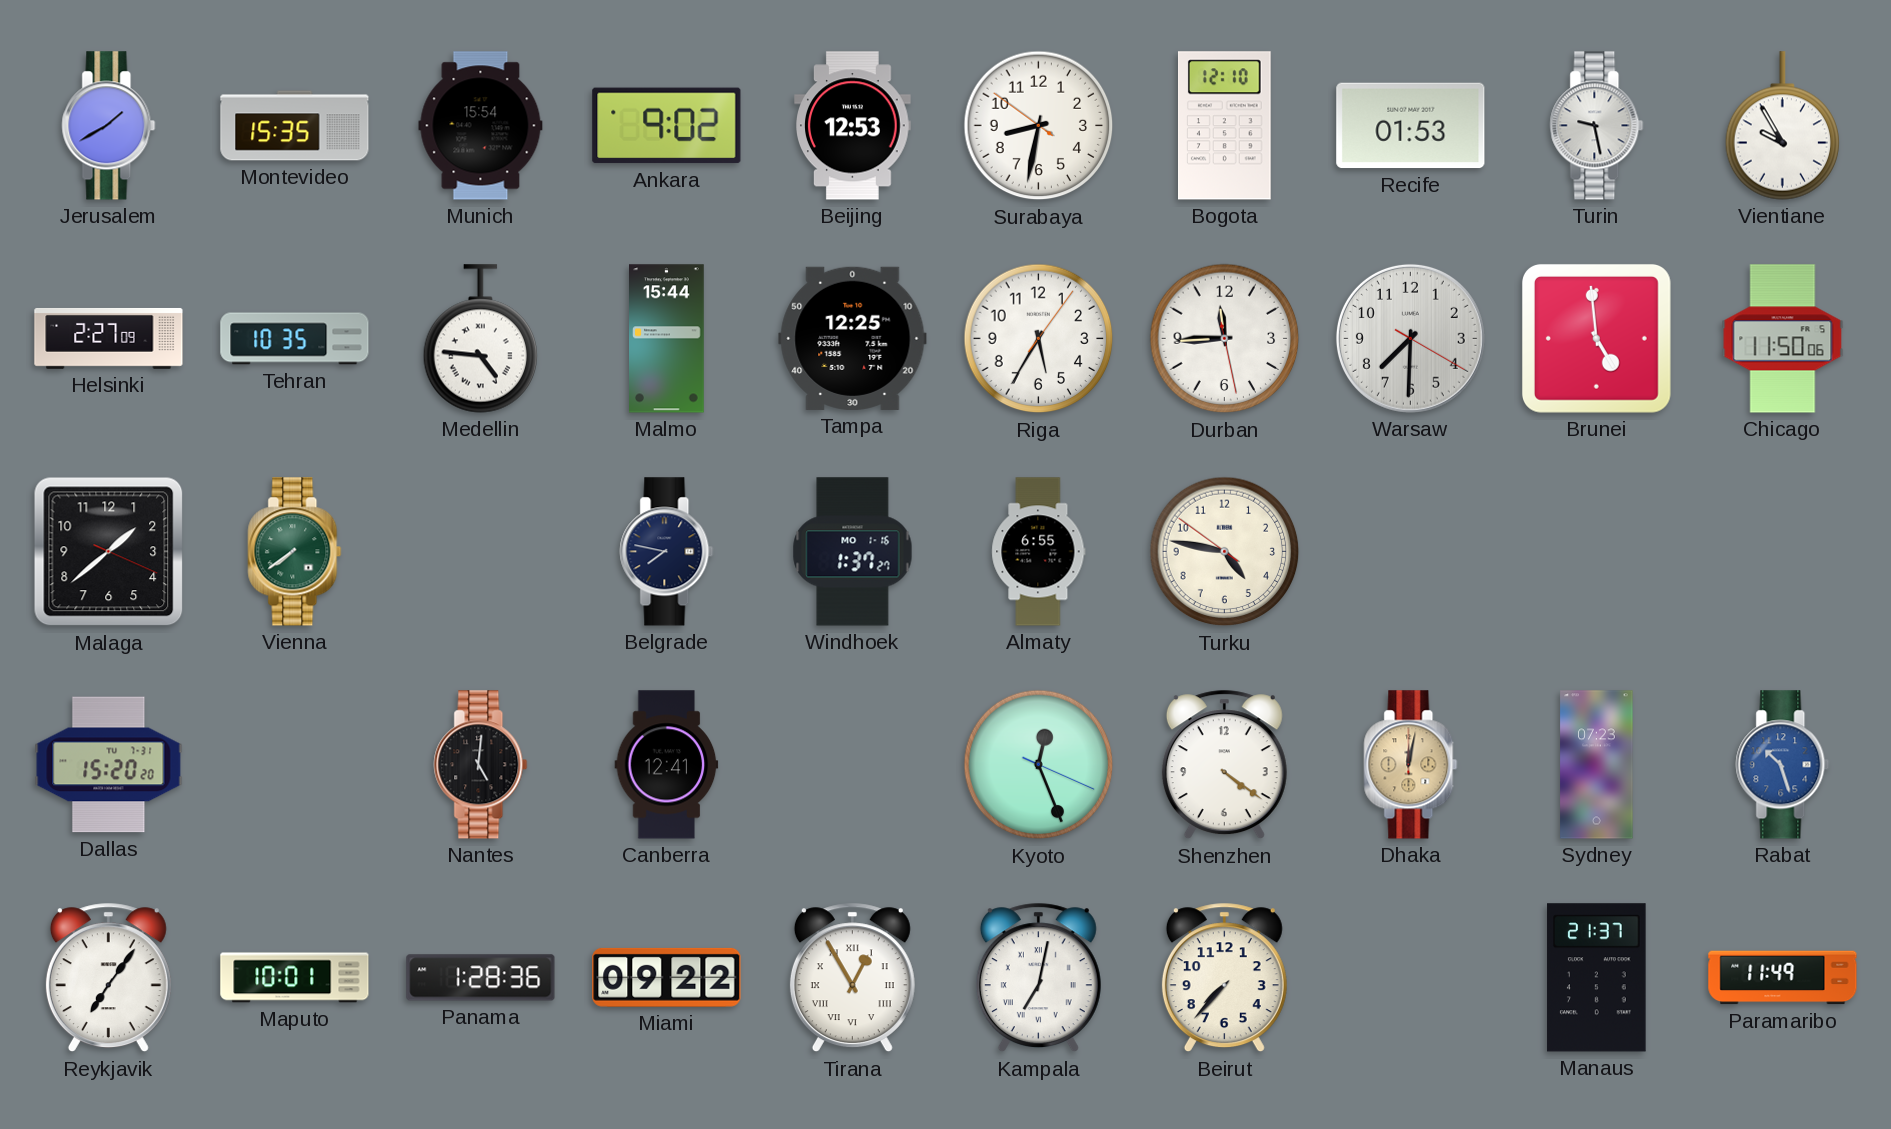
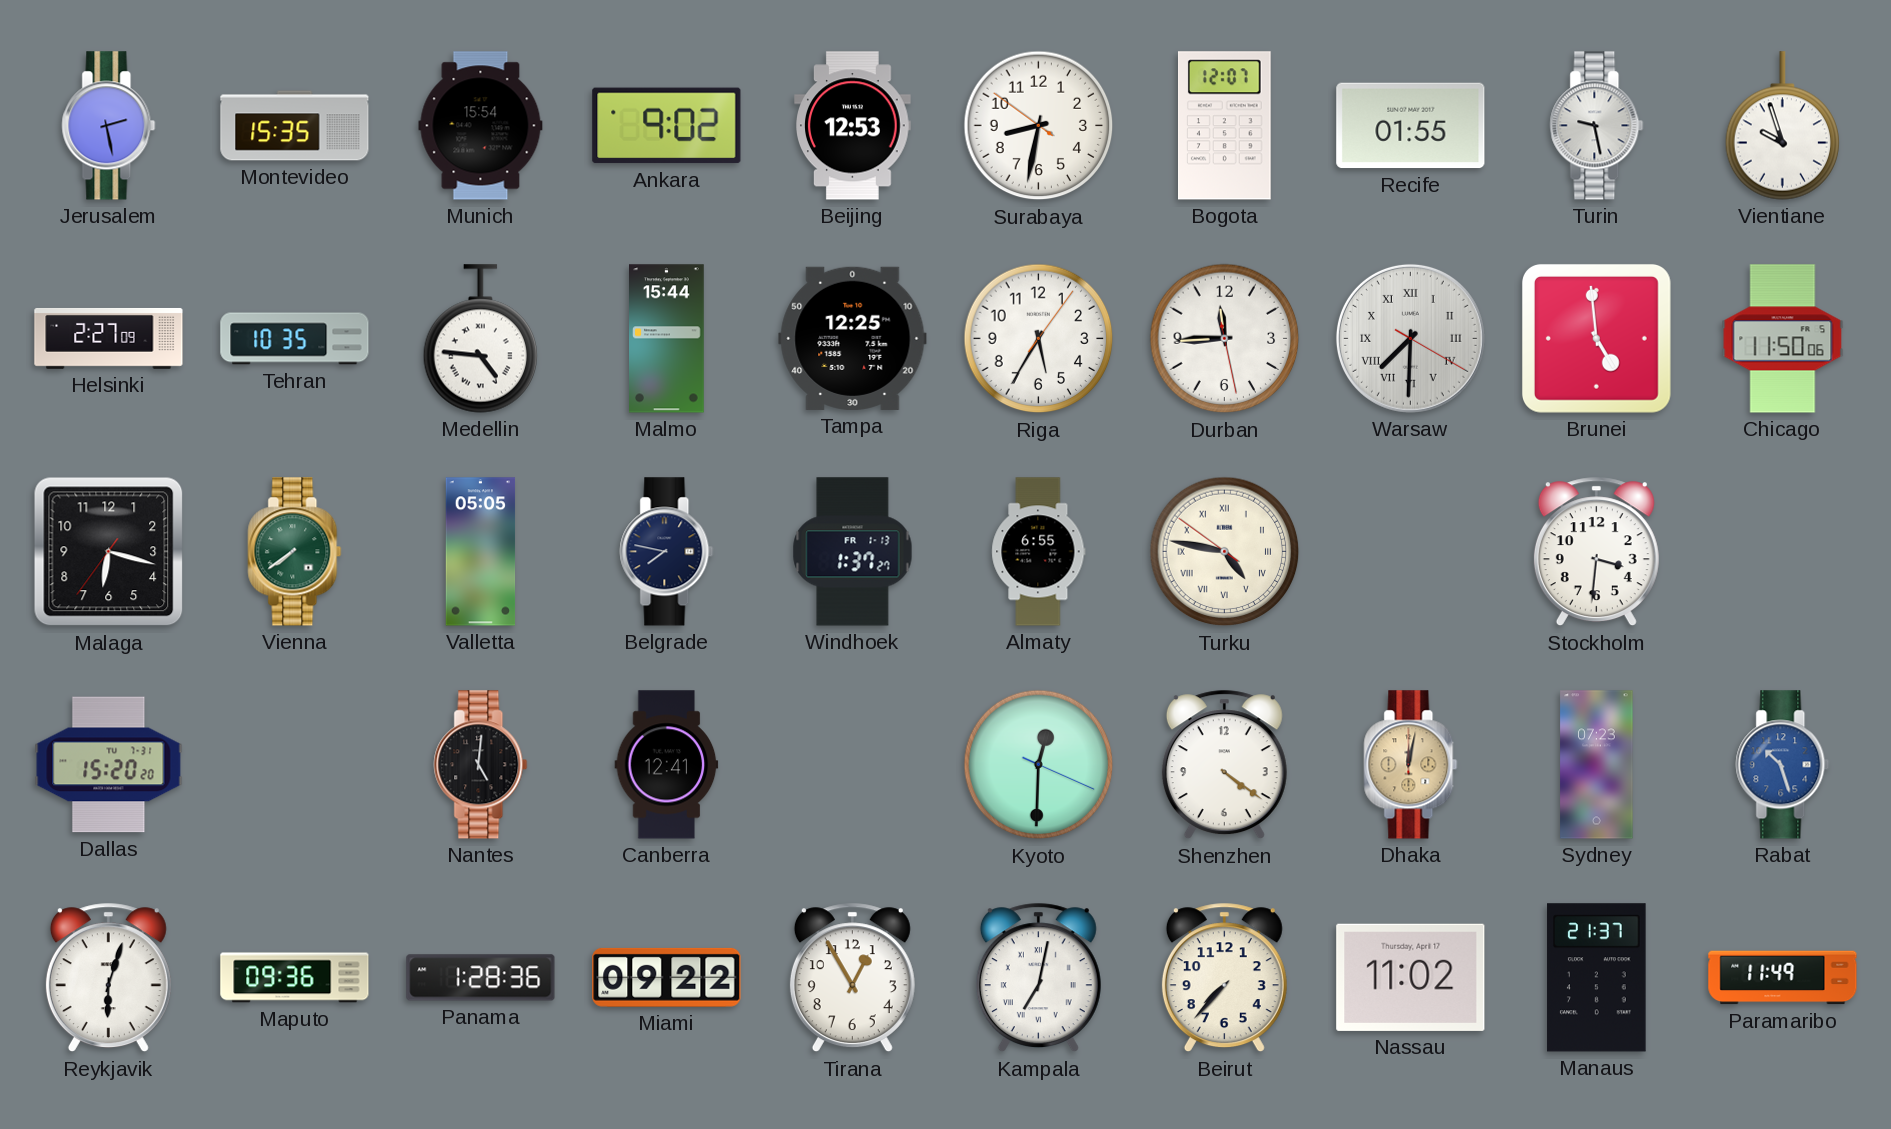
Jerusalem: 1:40 -> 2:28
Bogota: 12:10 -> 12:07
Recife: 01:53 -> 01:55
Vientiane: 9:55 -> 9:57
Warsaw numerals: Arabic -> Roman
Malaga: 1:38 -> 6:17
Valletta: none -> 05:05
Windhoek date: MO 1-16 -> FR 1-13
Turku numerals: Arabic -> Roman
Stockholm: none -> 3:31
Kyoto: 12:26 -> 12:30
Reykjavik: 7:06 -> 6:03
Maputo: 10:01 -> 09:36
Tirana numerals: Roman -> Arabic
Nassau: none -> 11:02
